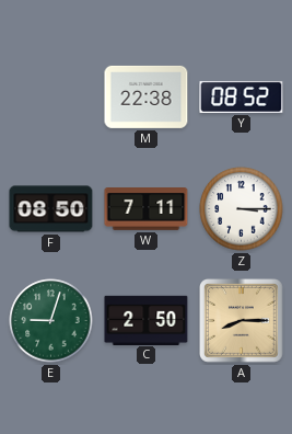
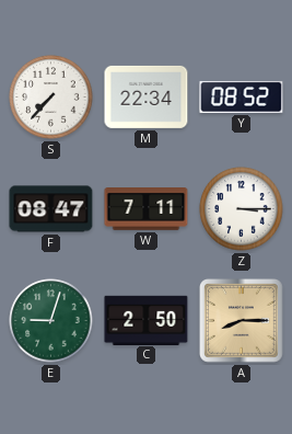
S: none -> 7:37
M: 22:38 -> 22:34
F: 08:50 -> 08:47
